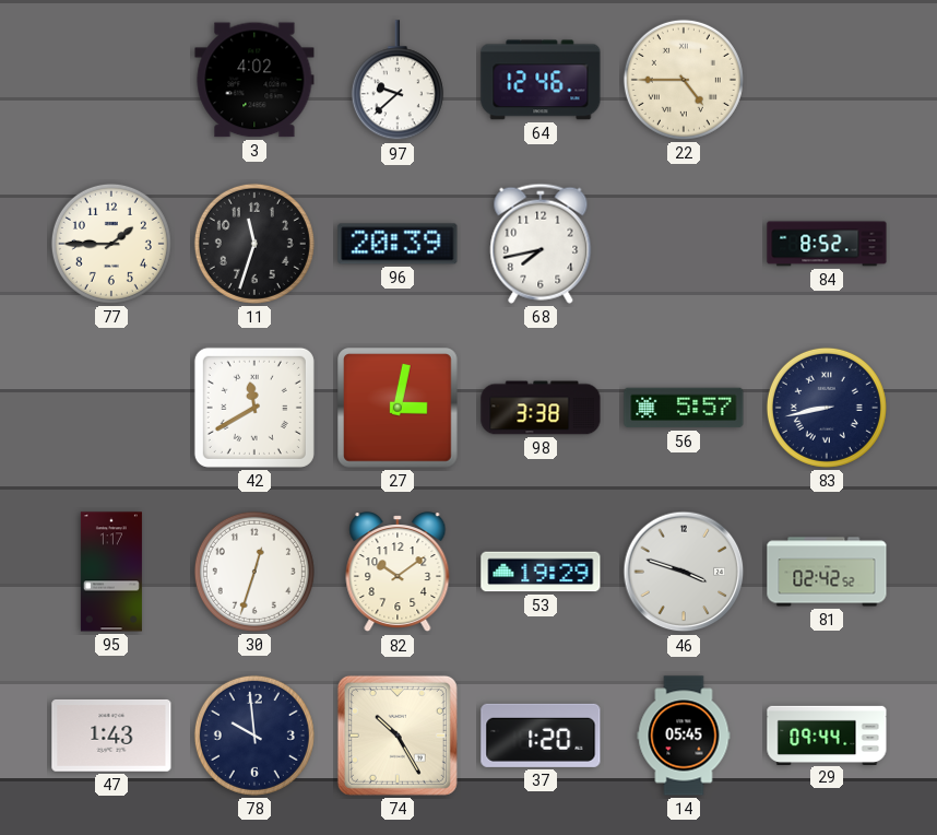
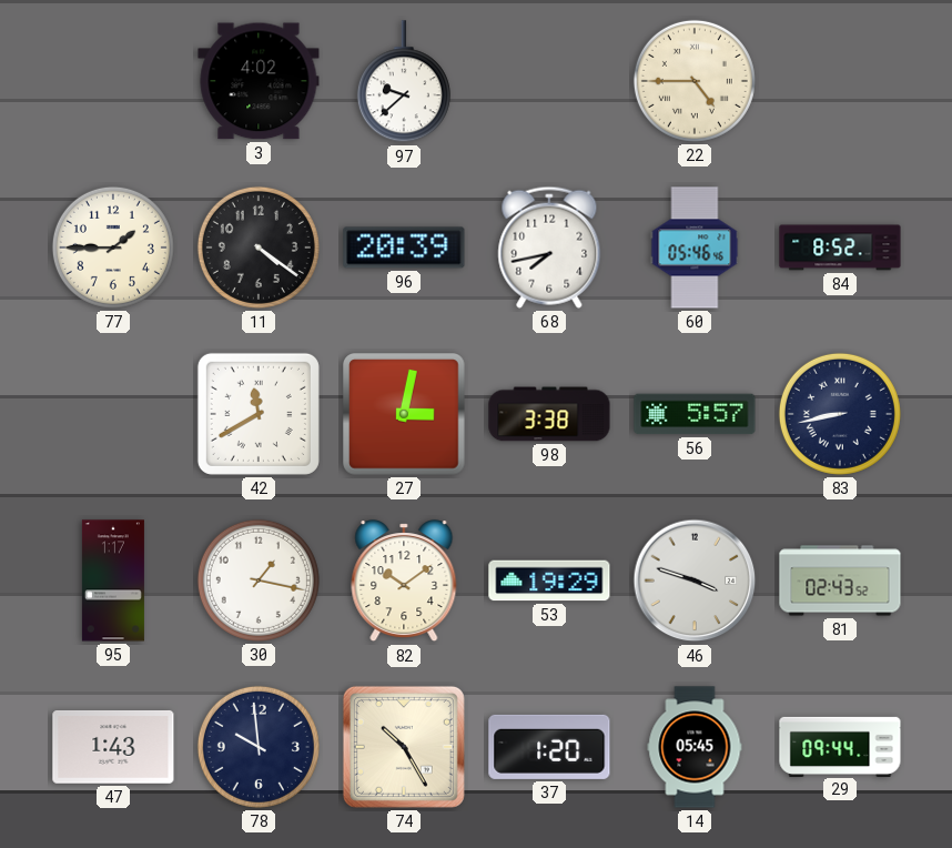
64: 12:46 -> none
11: 11:33 -> 4:21
60: none -> 05:46
30: 12:33 -> 1:17
81: 02:42 -> 02:43
